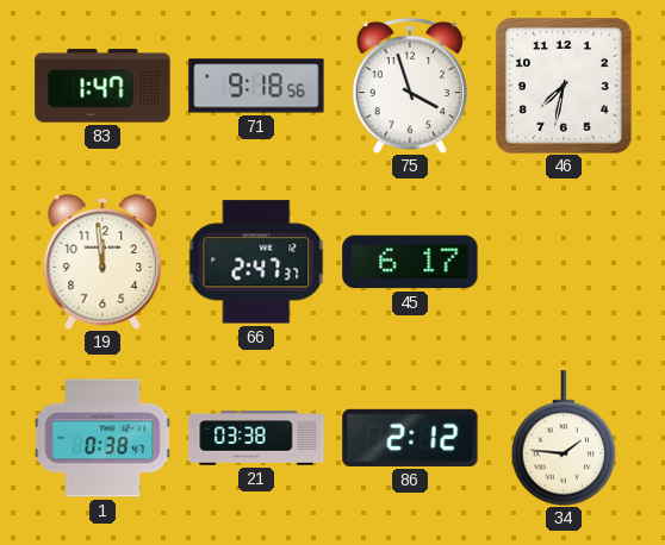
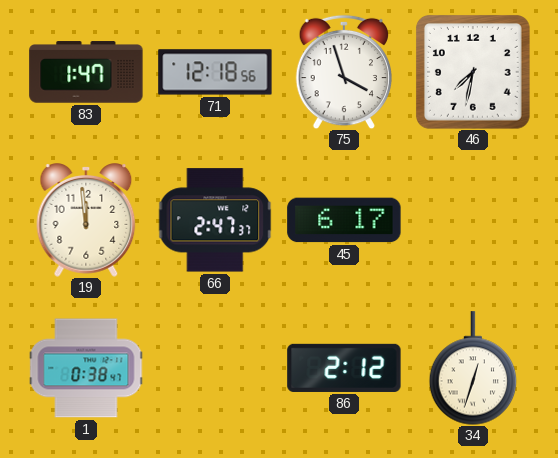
71: 9:18 -> 12:18
21: 03:38 -> none
34: 1:46 -> 12:33
